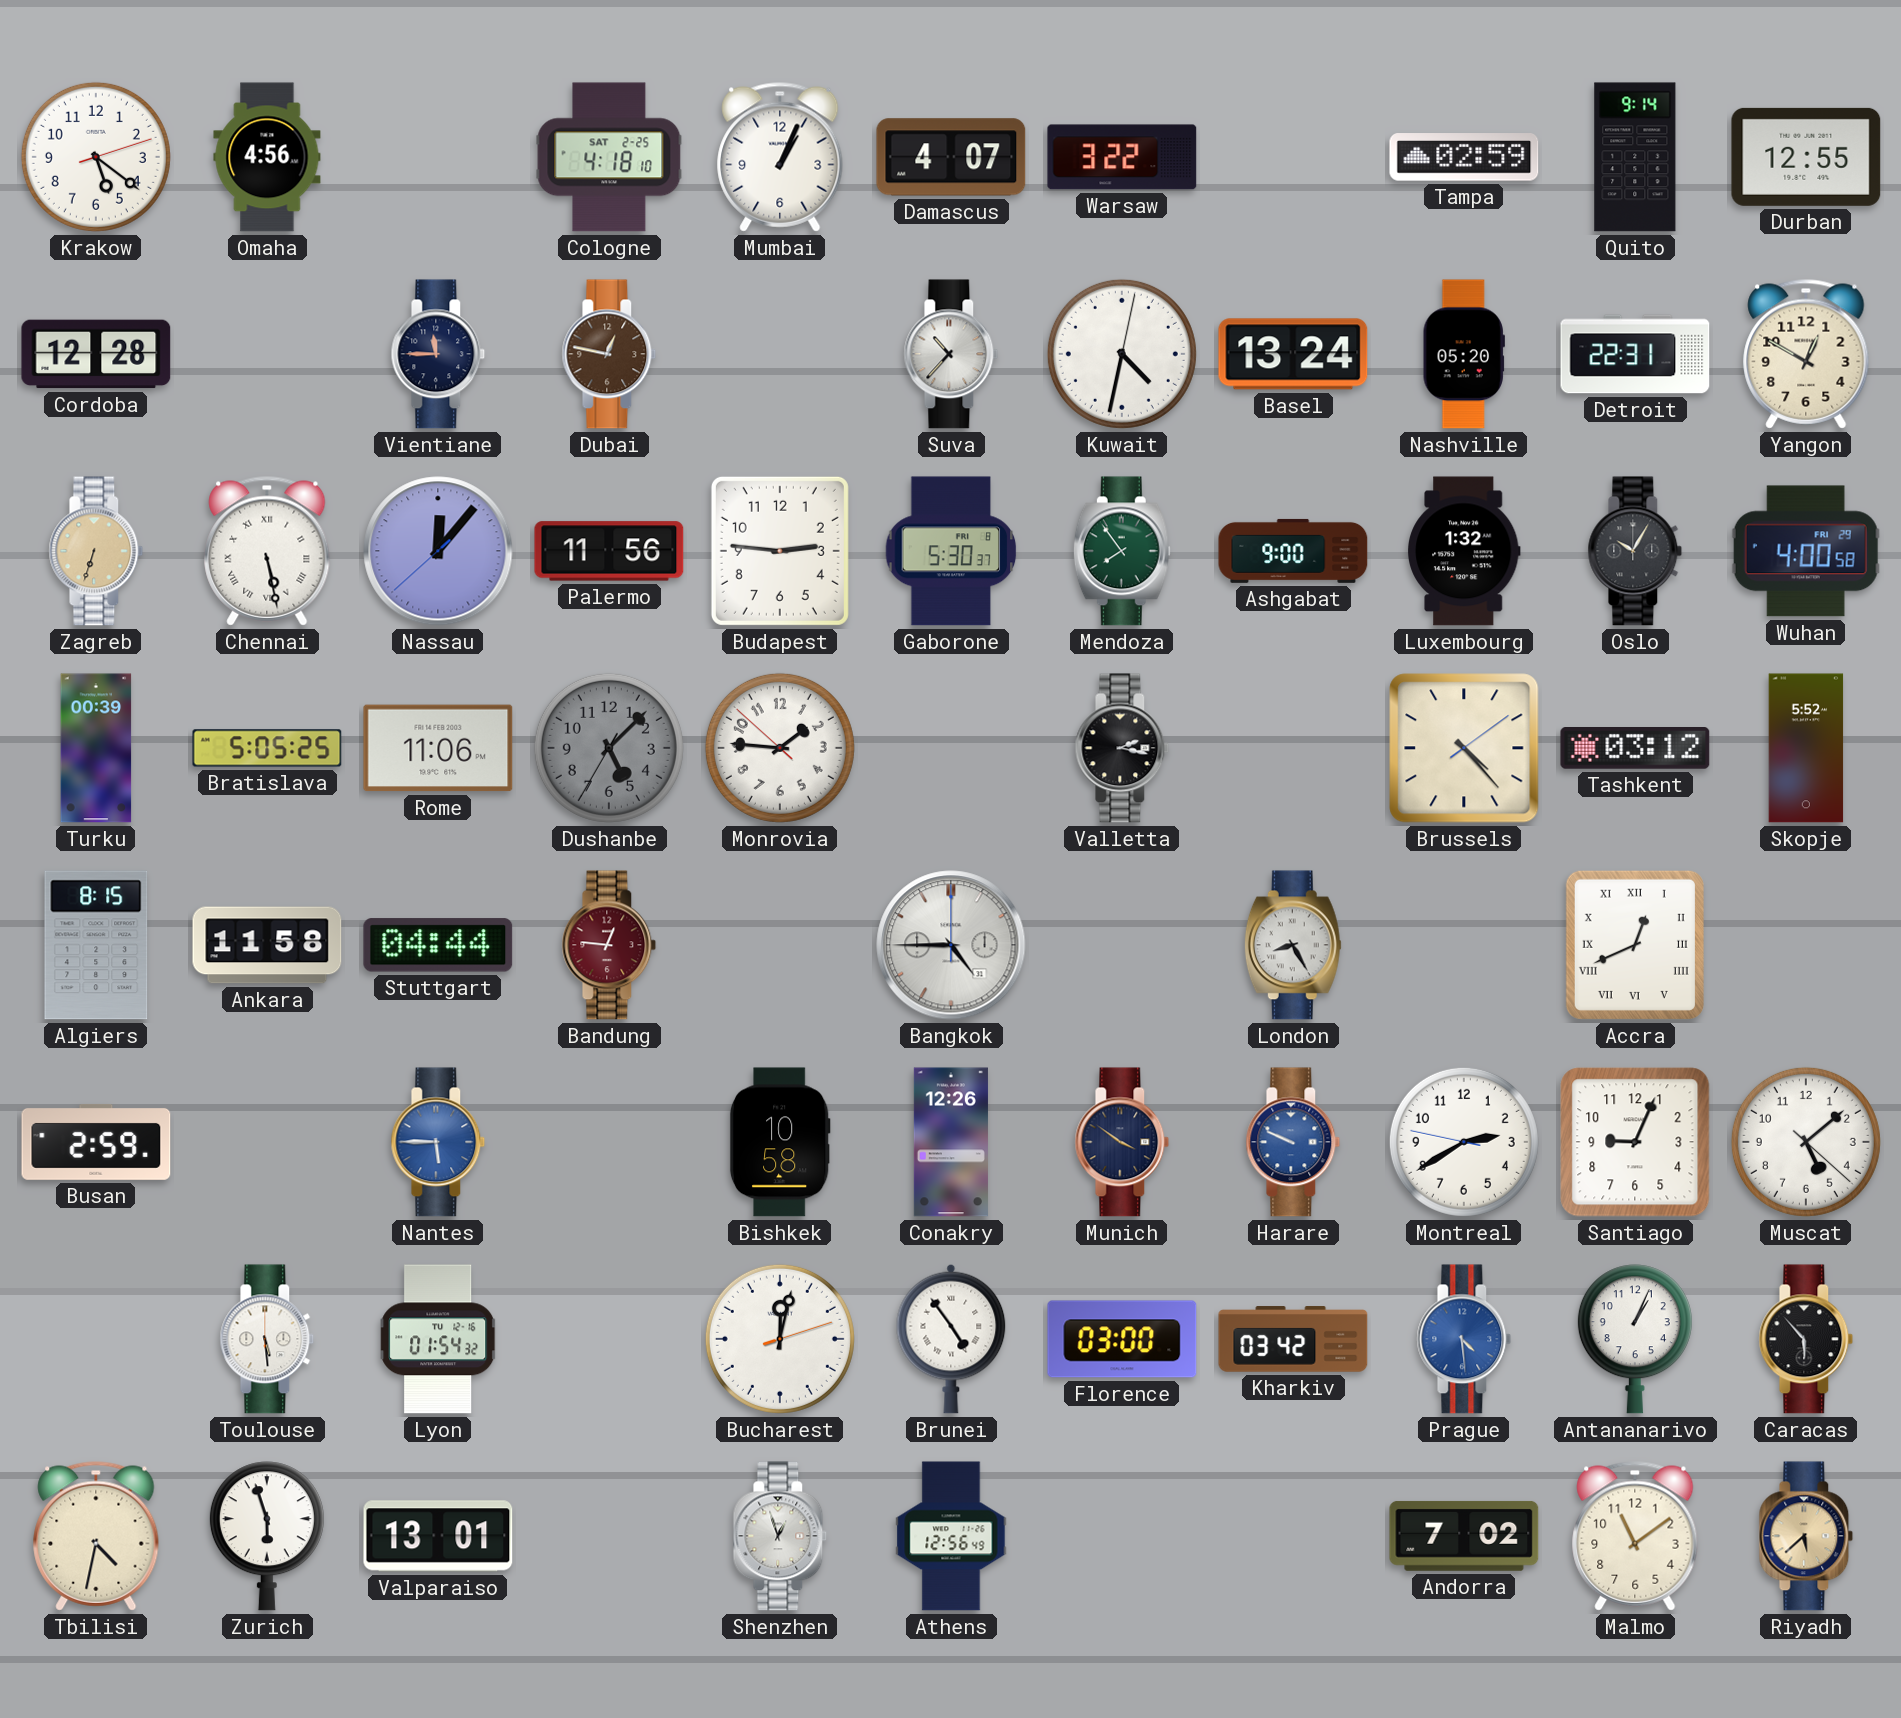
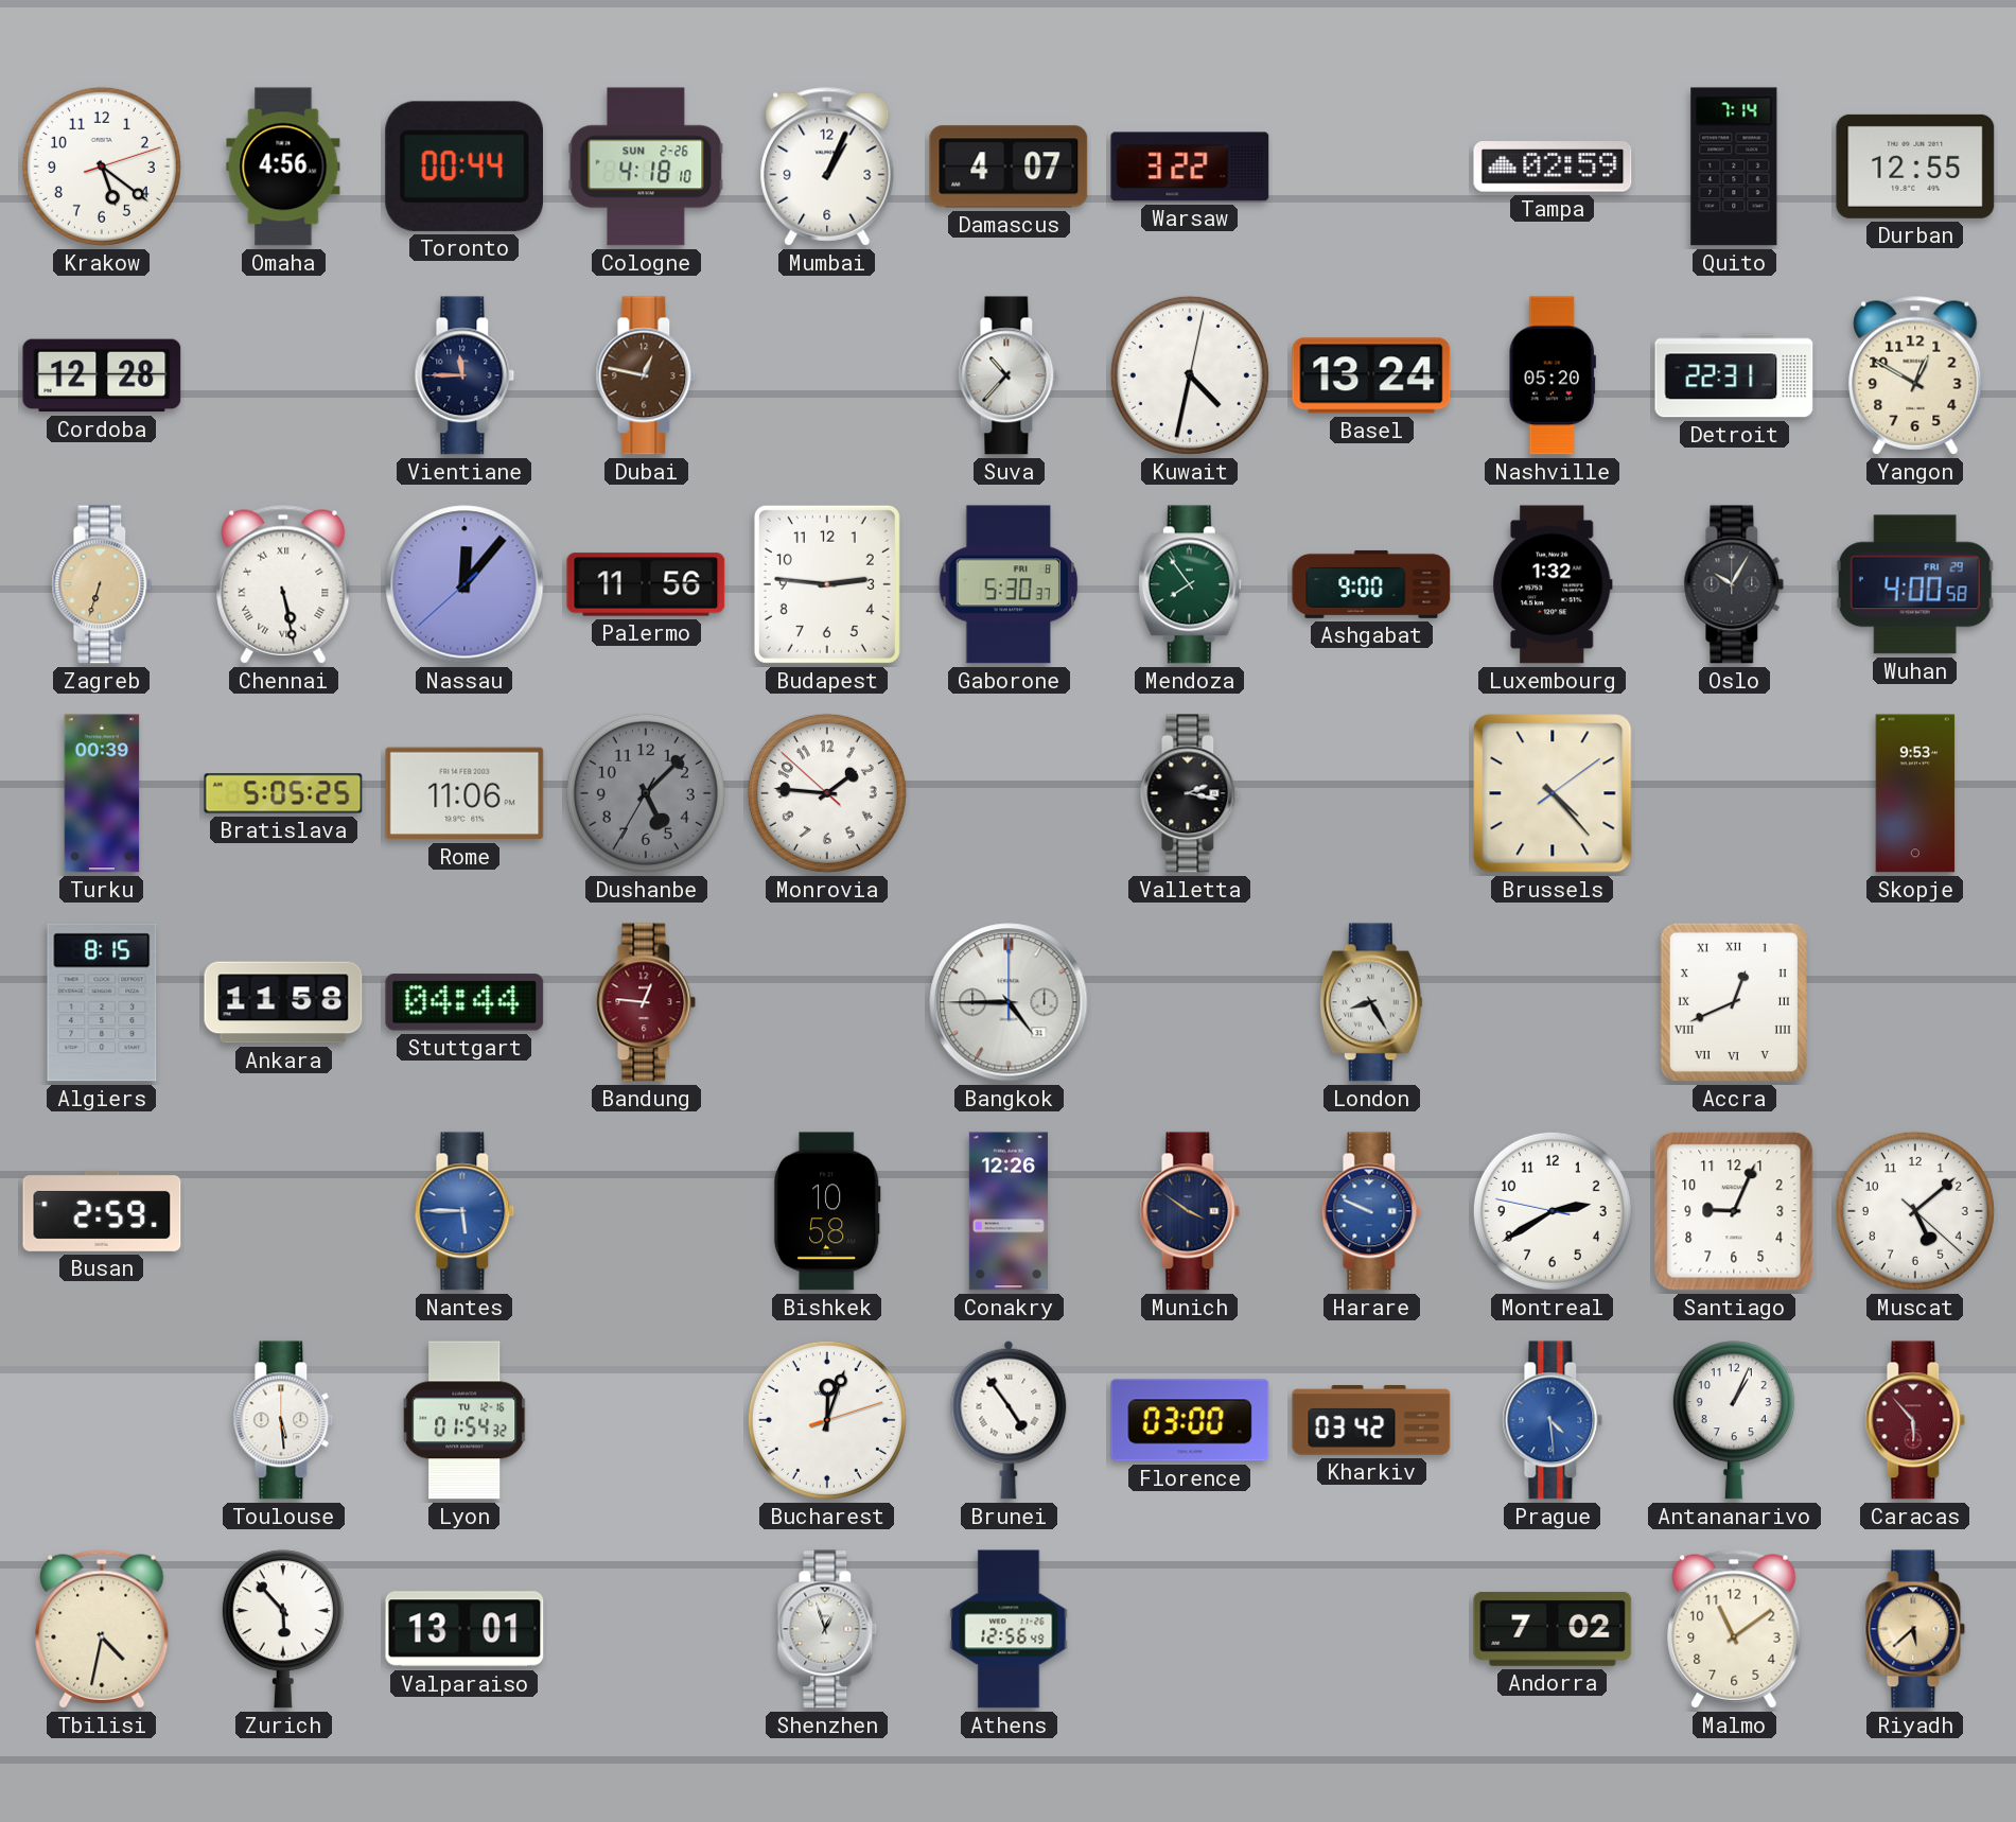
Toronto: none -> 00:44
Cologne date: SAT 2-25 -> SUN 2-26
Quito: 9:14 -> 7:14
Tashkent: 03:12 -> none
Skopje: 5:52 -> 9:53
Bucharest: 12:02 -> 12:03
Caracas dial: black -> burgundy
Zurich: 5:57 -> 5:53
